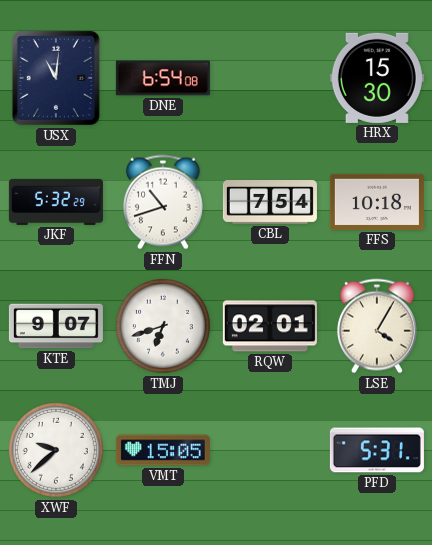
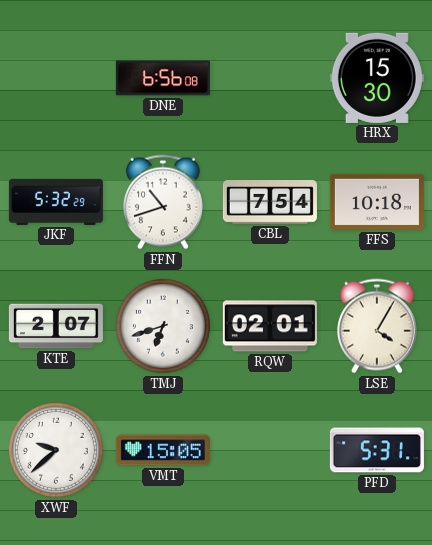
USX: 11:01 -> none
DNE: 6:54 -> 6:56
KTE: 9:07 -> 2:07
